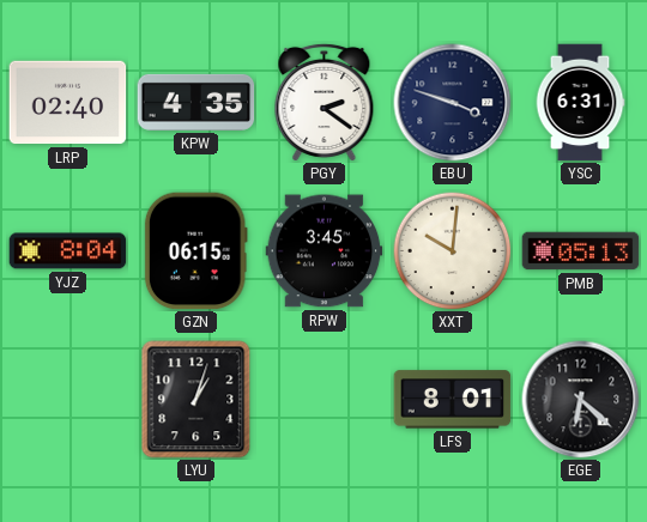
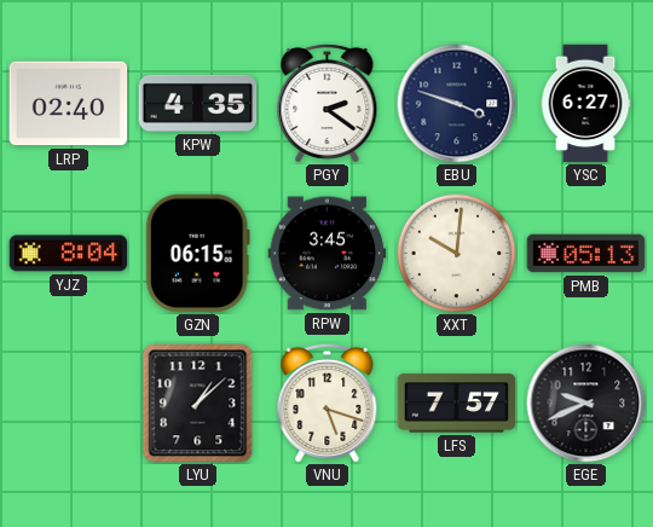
YSC: 6:31 -> 6:27
LYU: 1:03 -> 1:08
VNU: none -> 5:18
LFS: 8:01 -> 7:57
EGE: 6:22 -> 9:41
